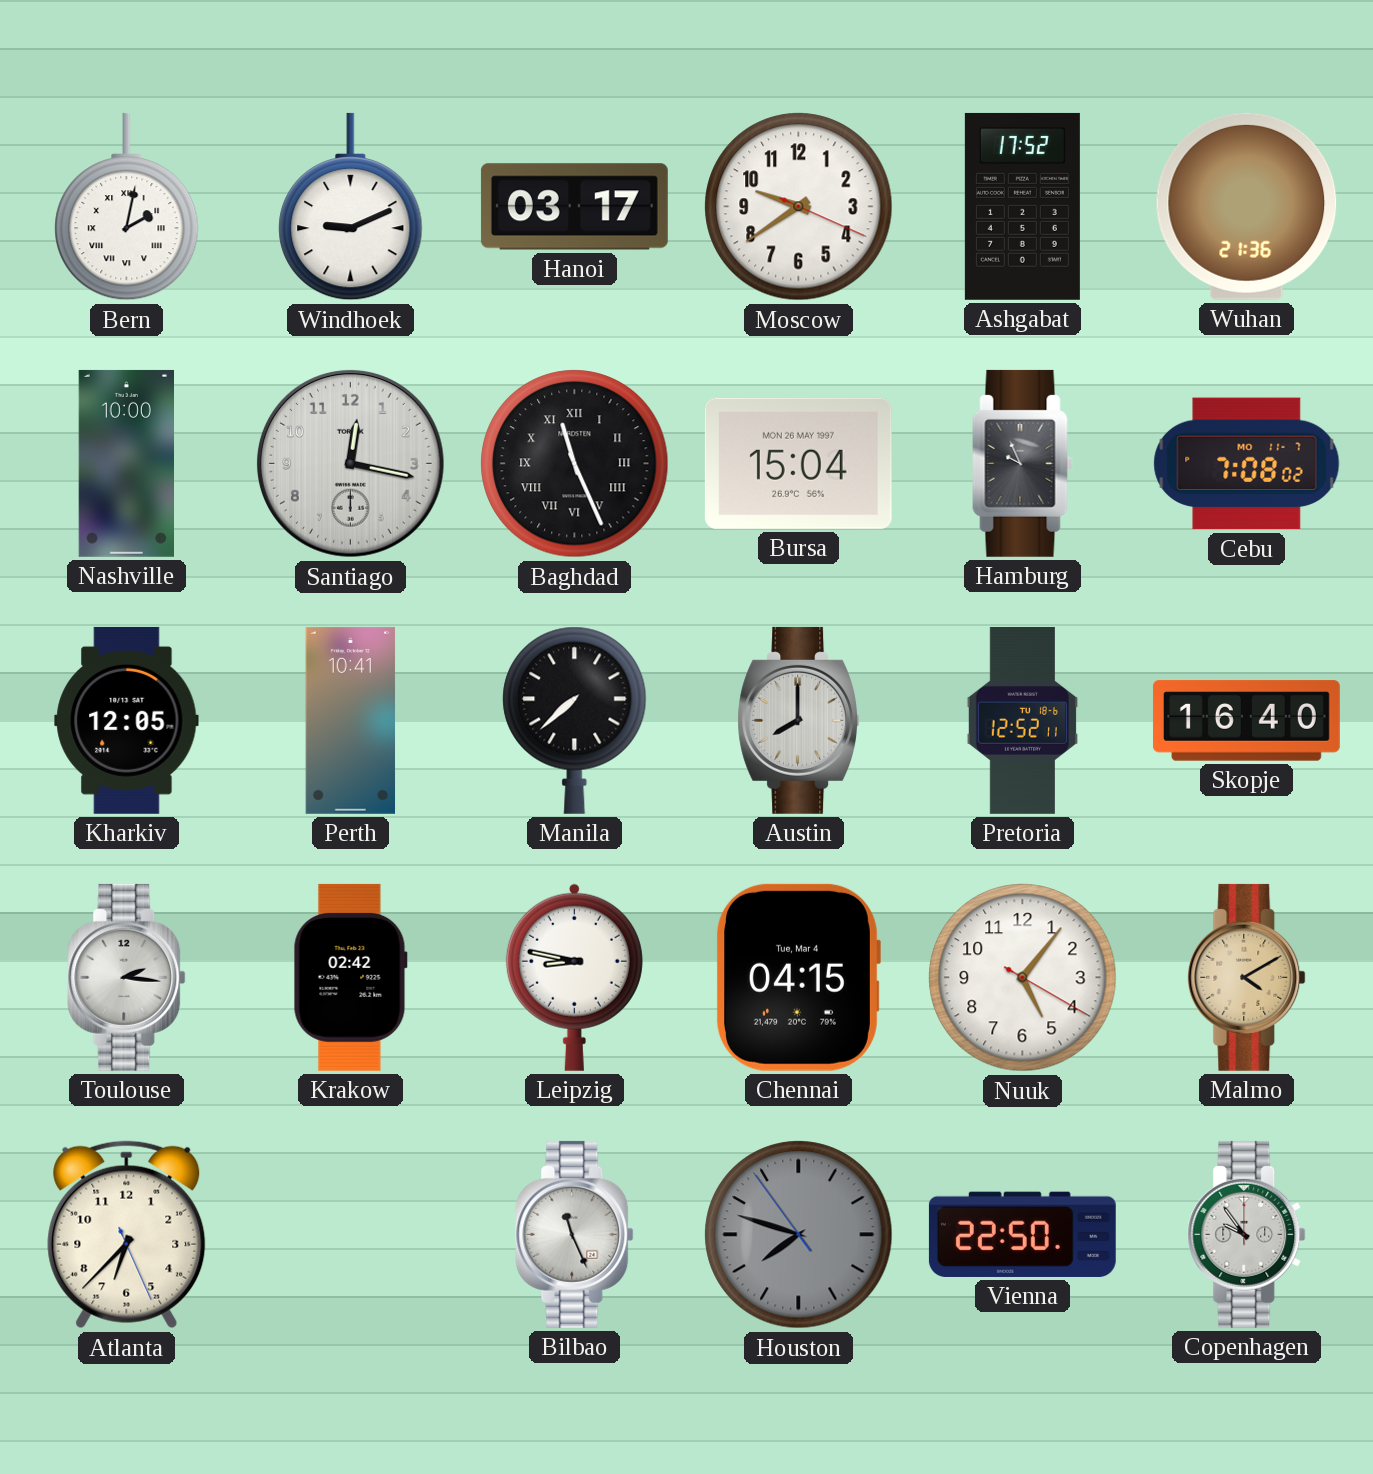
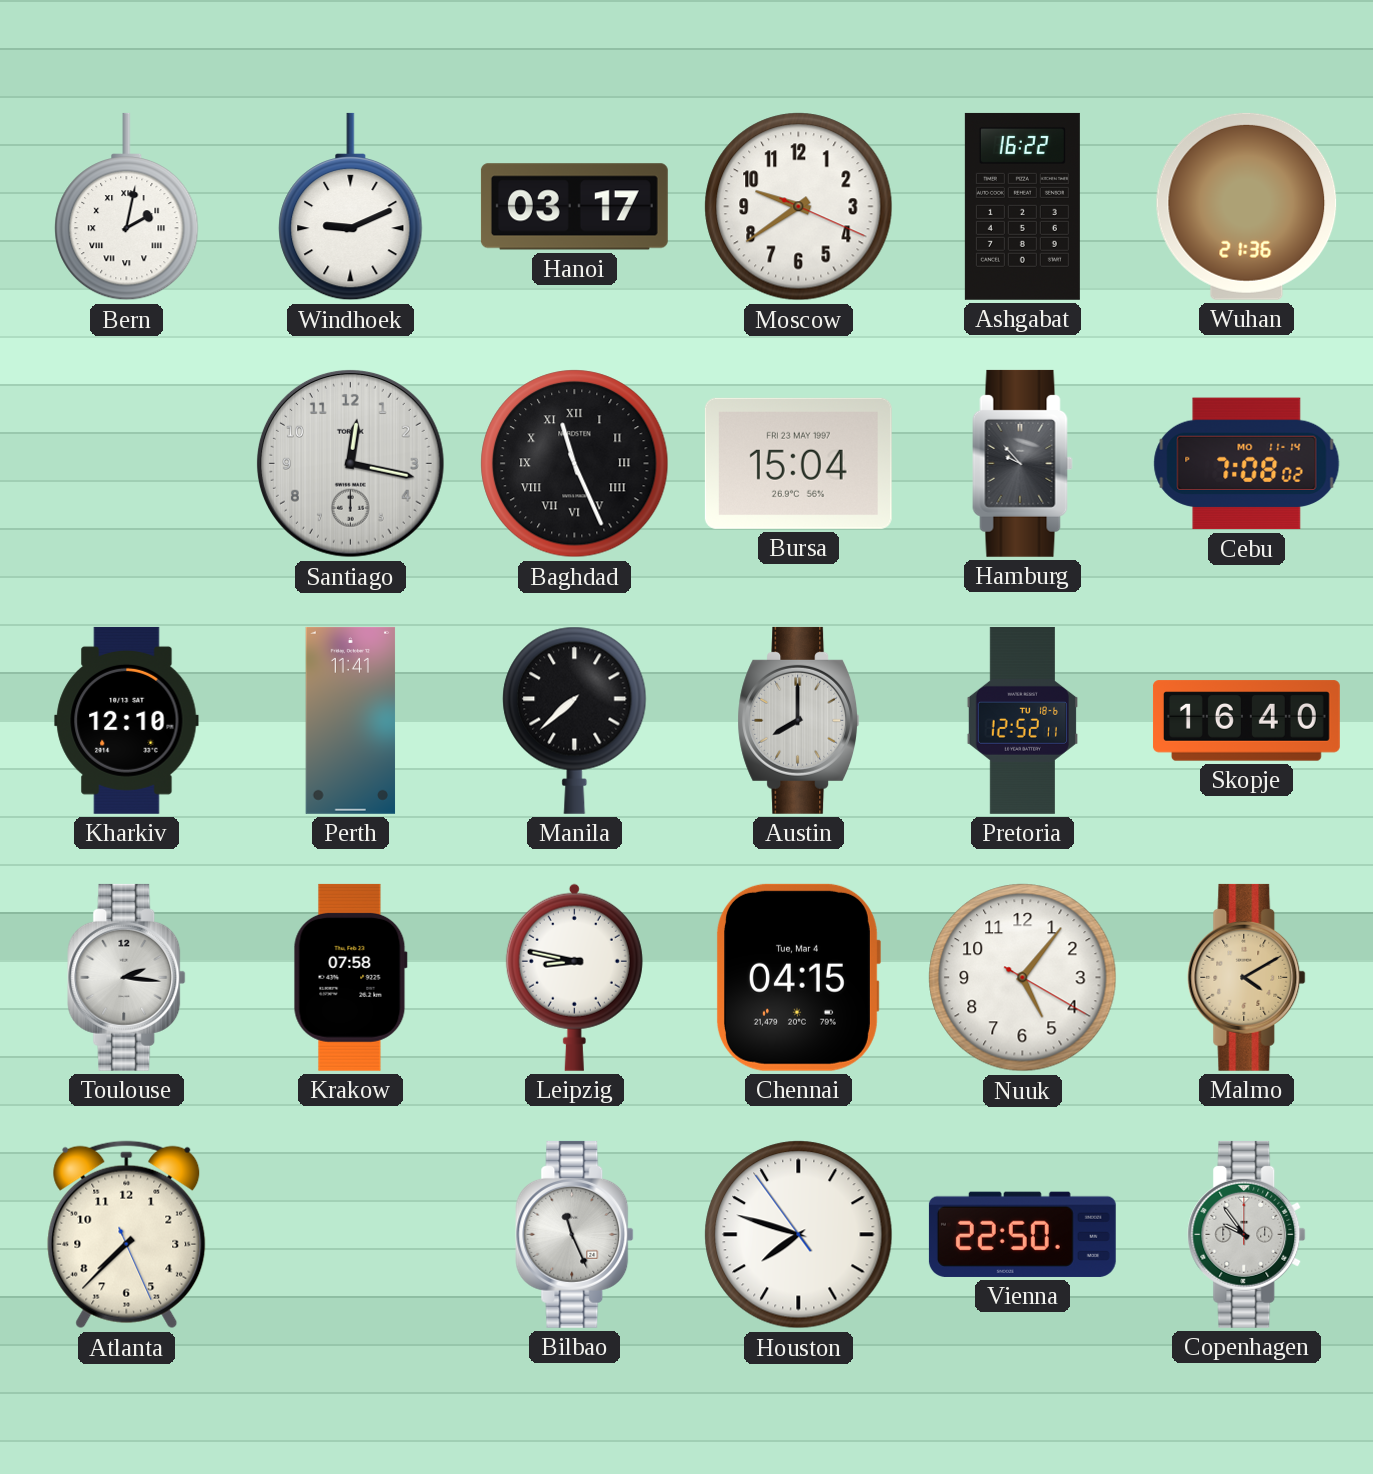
Ashgabat: 17:52 -> 16:22
Nashville: 10:00 -> none
Bursa date: MON 26 MAY 1997 -> FRI 23 MAY 1997
Hamburg: 9:56 -> 9:53
Cebu date: MO 11-7 -> MO 11-14
Kharkiv: 12:05 -> 12:10
Perth: 10:41 -> 11:41
Krakow: 02:42 -> 07:58
Atlanta: 6:37 -> 7:37
Houston dial: grey -> white
